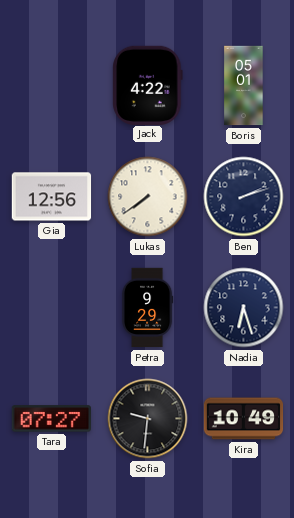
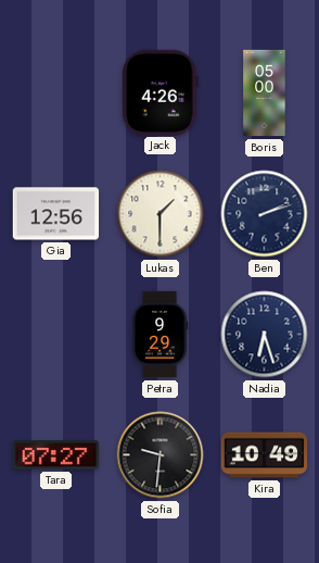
Jack: 4:22 -> 4:26
Boris: 05:01 -> 05:00
Lukas: 7:39 -> 1:30
